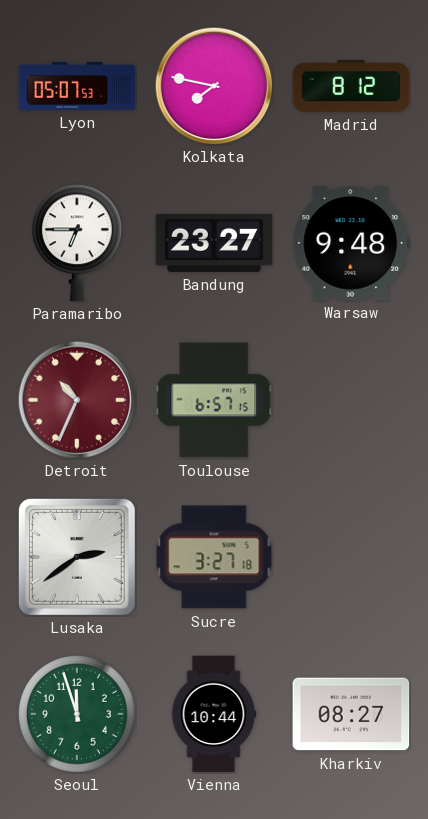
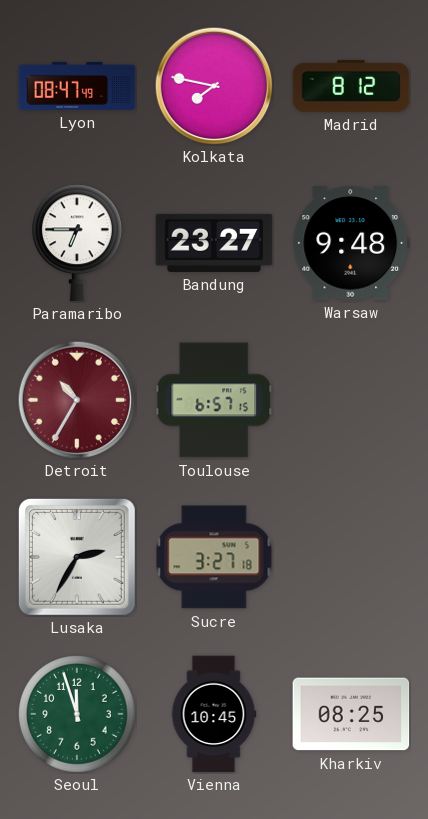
Lyon: 05:07 -> 08:47
Detroit: 10:34 -> 10:35
Lusaka: 2:39 -> 2:35
Vienna: 10:44 -> 10:45
Kharkiv: 08:27 -> 08:25
